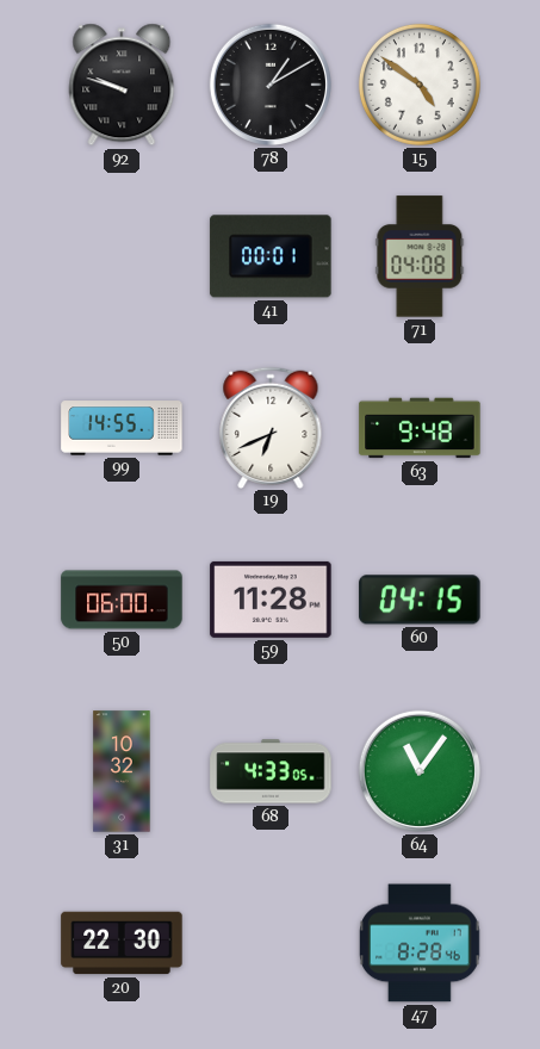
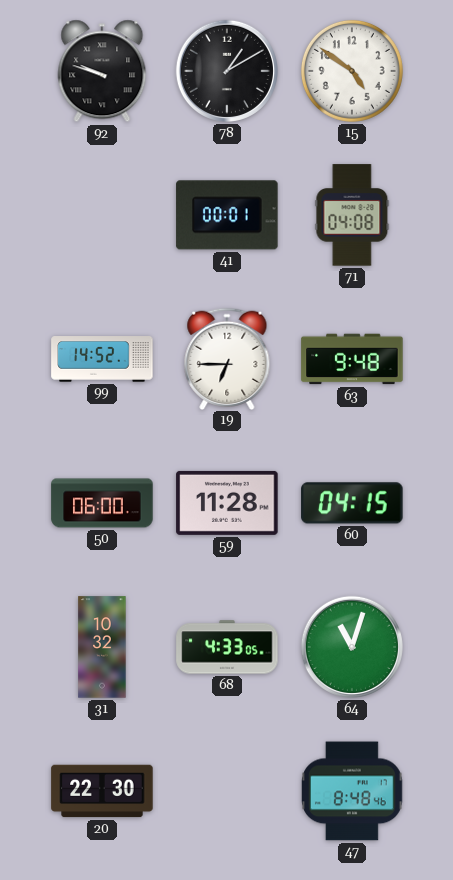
99: 14:55 -> 14:52
19: 6:41 -> 6:45
64: 11:06 -> 11:03
47: 8:28 -> 8:48
